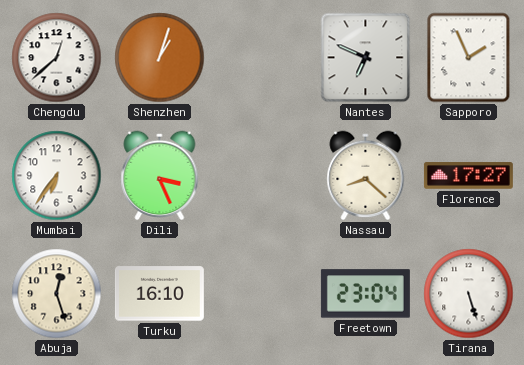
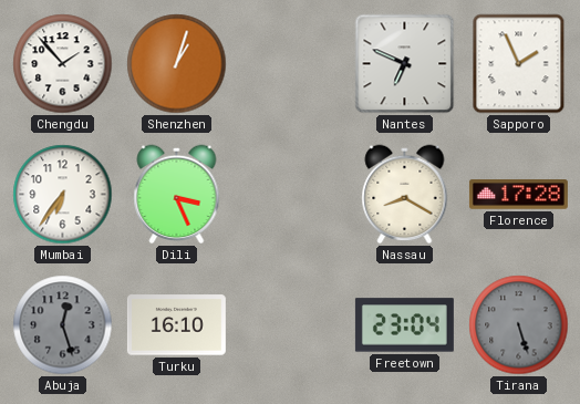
Chengdu: 12:38 -> 1:53
Nassau: 8:22 -> 8:20
Florence: 17:27 -> 17:28
Abuja dial: cream -> grey
Tirana dial: white -> grey
